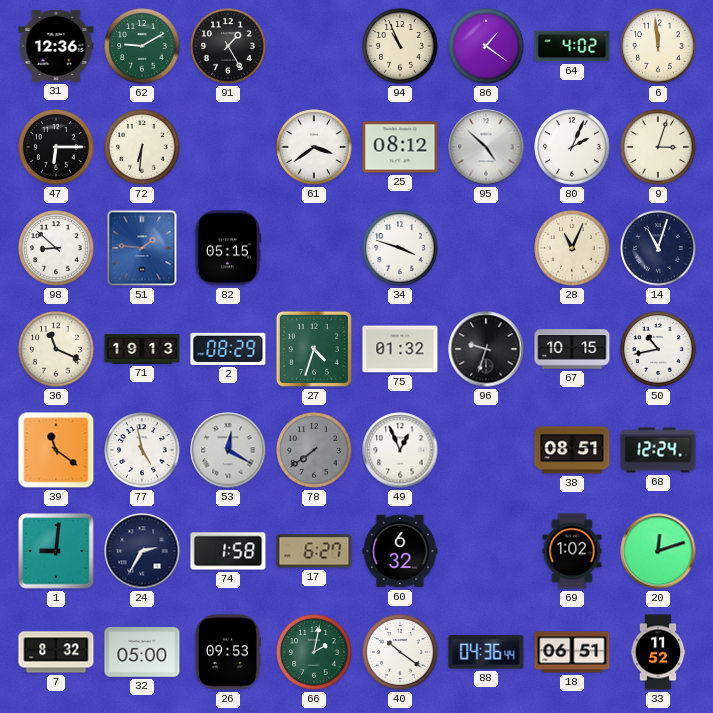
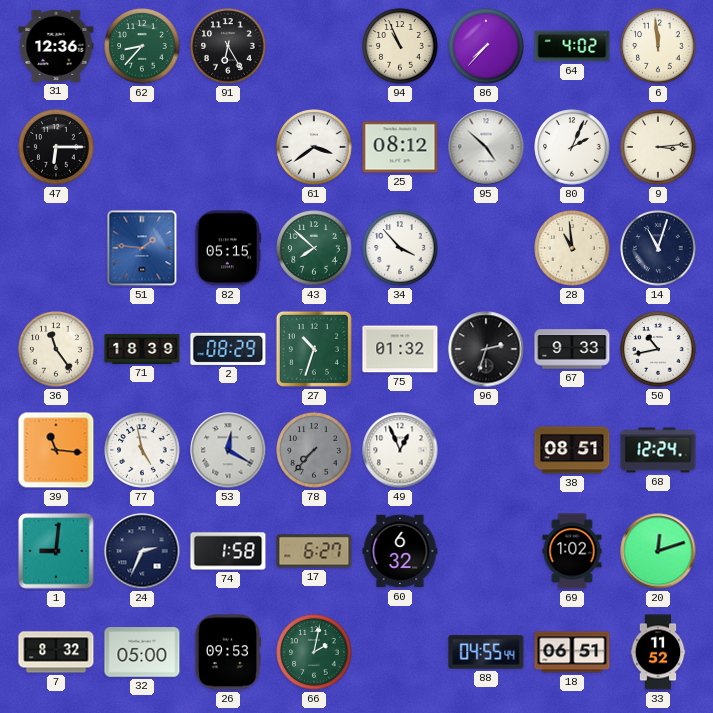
62: 9:10 -> 8:37
91: 1:25 -> 6:25
86: 1:21 -> 7:37
72: 6:31 -> none
9: 3:03 -> 3:14
98: 8:52 -> none
43: none -> 7:52
34: 3:48 -> 3:53
28: 11:04 -> 10:59
36: 11:19 -> 11:24
71: 19:13 -> 18:39
27: 4:33 -> 10:33
96: 9:33 -> 2:33
67: 10:15 -> 9:33
39: 11:21 -> 11:16
78: 7:39 -> 7:37
24: 2:35 -> 2:34
40: 10:21 -> none
88: 04:36 -> 04:55
